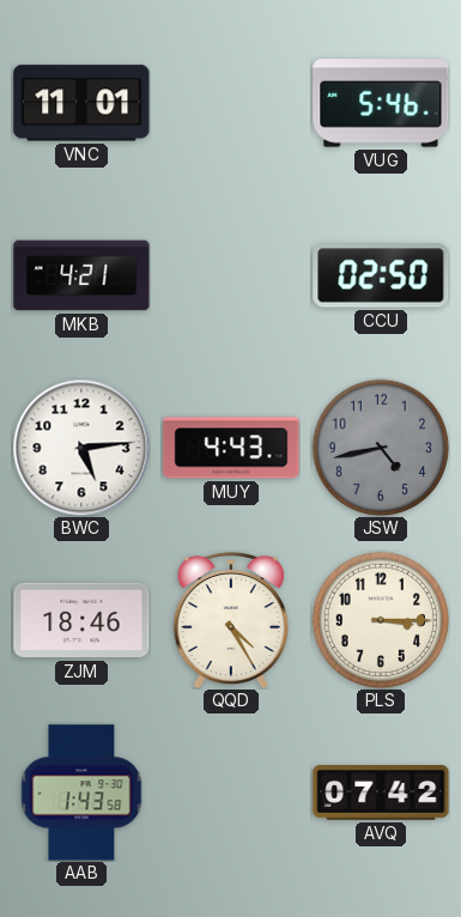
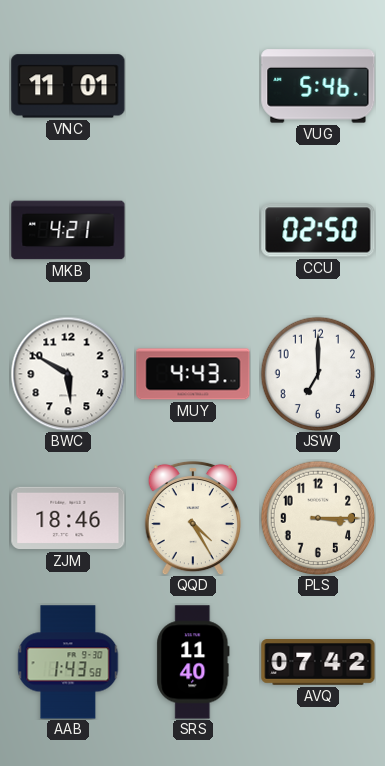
BWC: 5:14 -> 5:50
JSW: 4:43 -> 7:00
JSW dial: grey -> white
SRS: none -> 11:40
